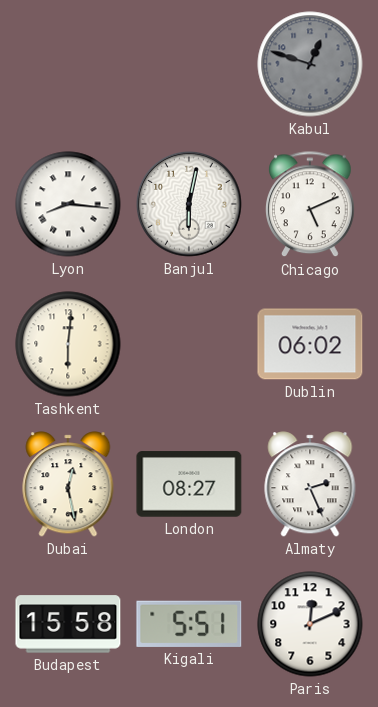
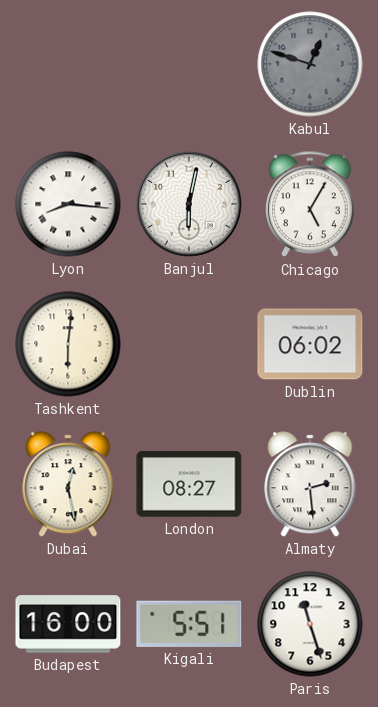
Chicago: 5:11 -> 5:05
Almaty: 2:26 -> 2:29
Budapest: 15:58 -> 16:00
Paris: 12:11 -> 11:27
